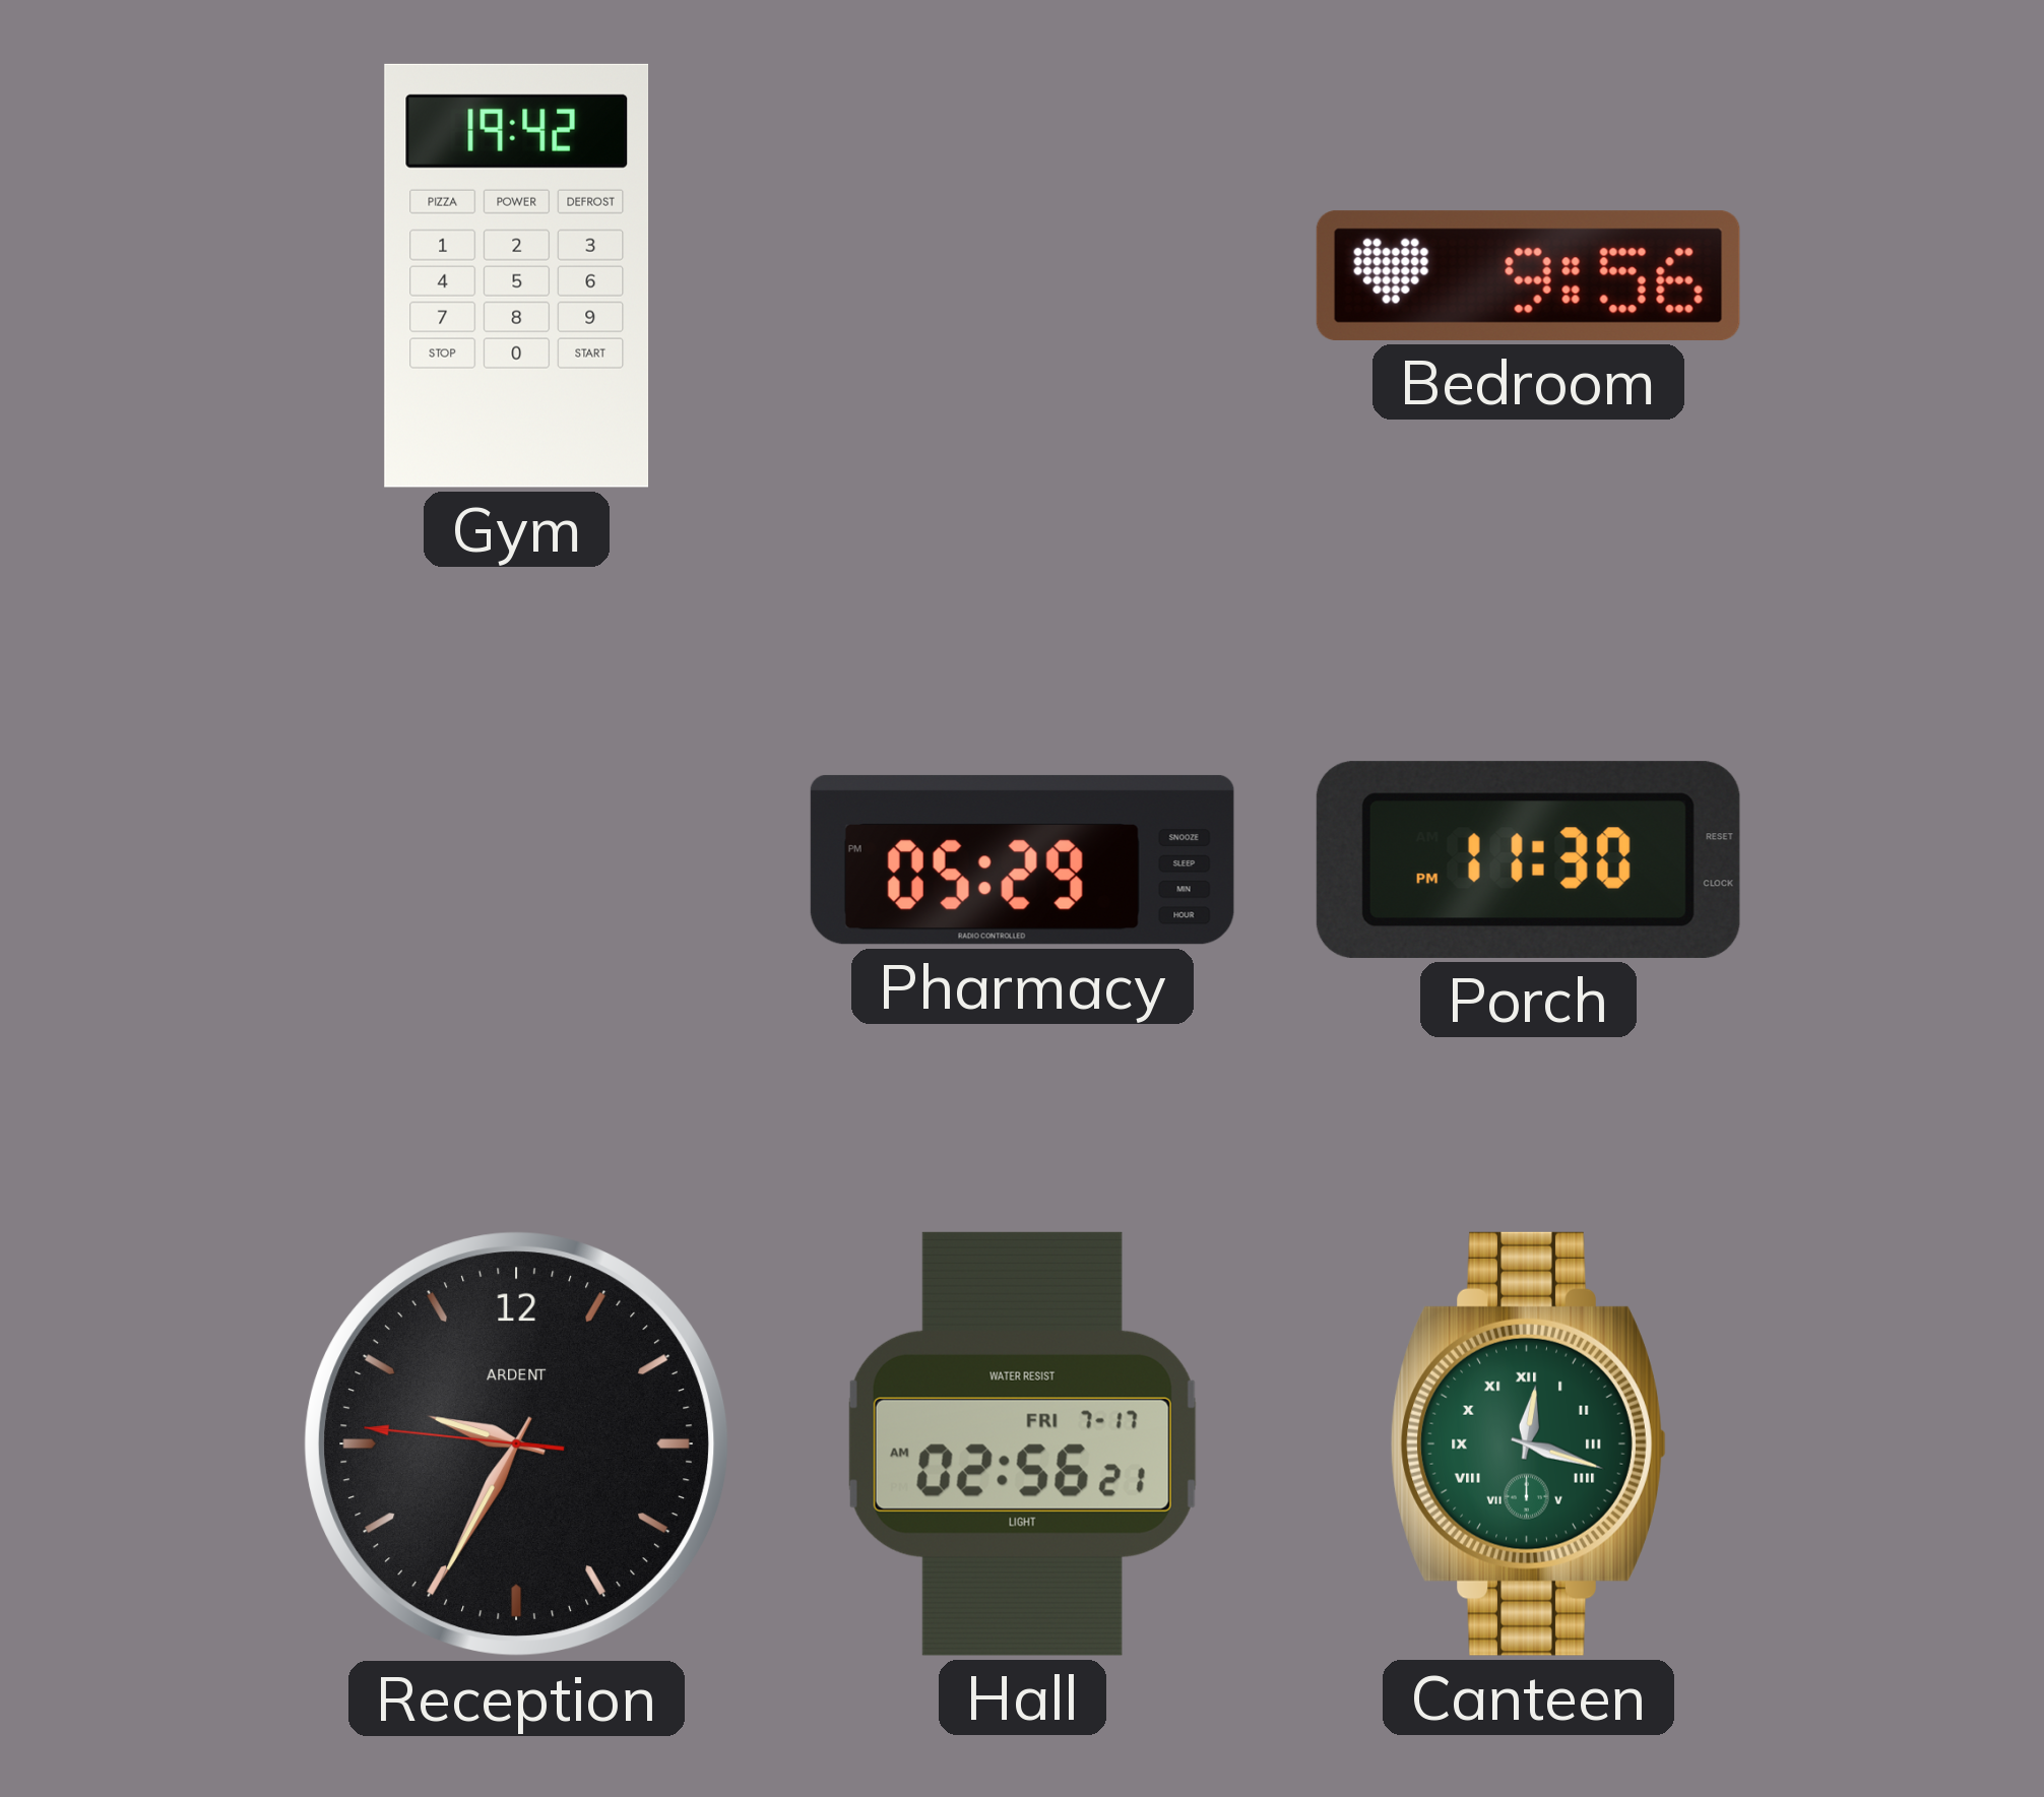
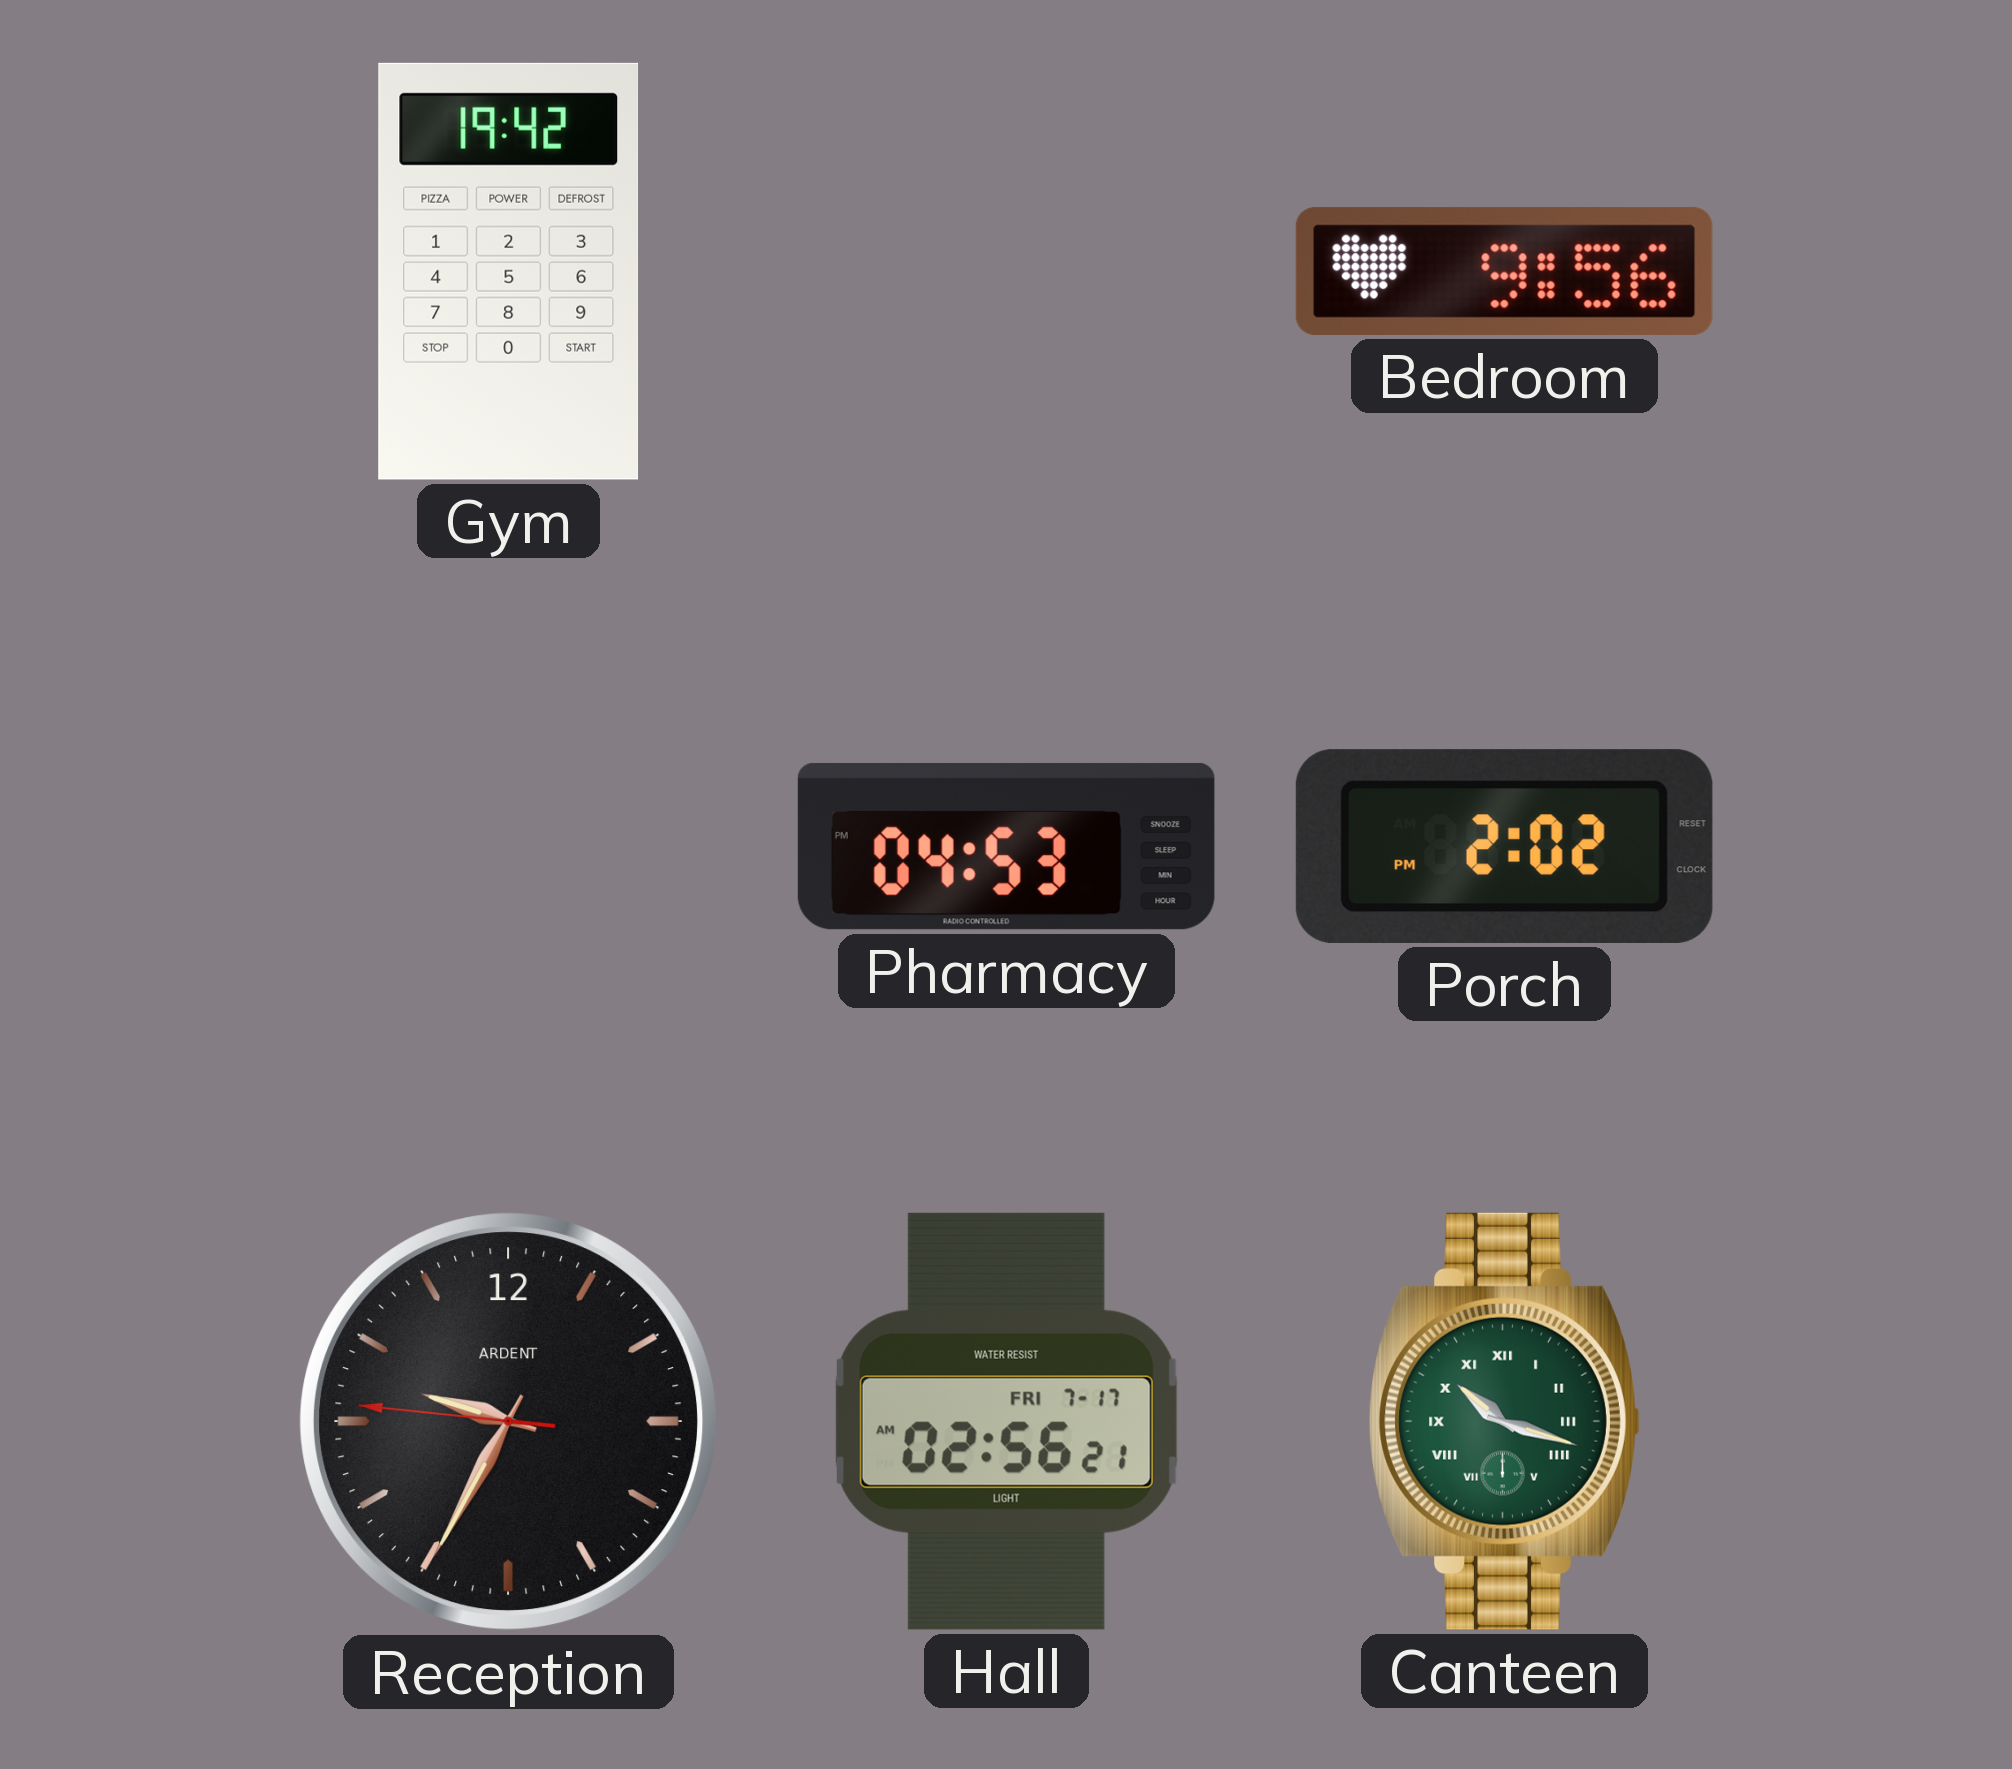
Pharmacy: 05:29 -> 04:53
Porch: 11:30 -> 2:02
Canteen: 12:18 -> 10:18
